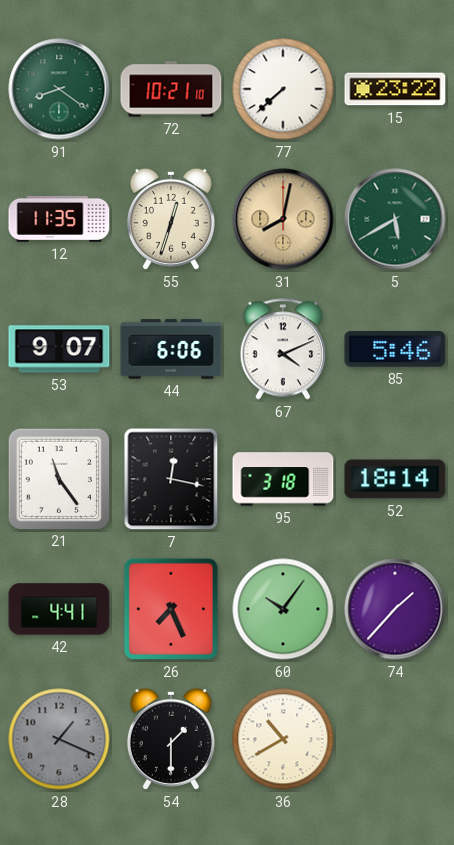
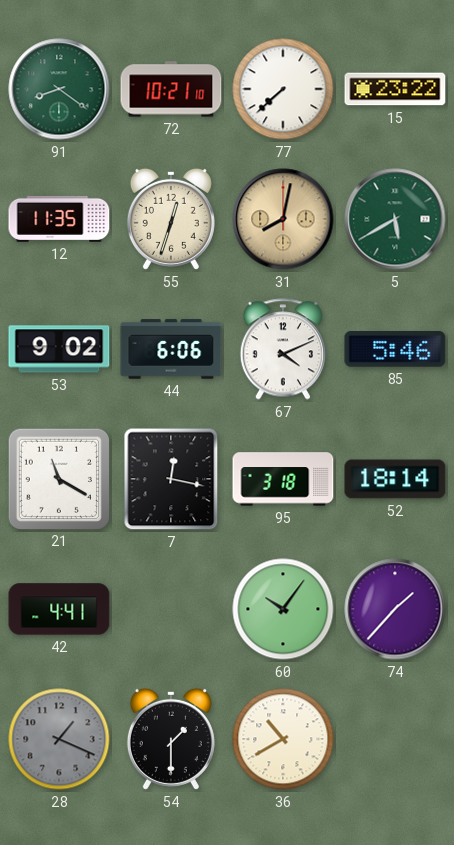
53: 9:07 -> 9:02
21: 11:24 -> 11:20
26: 7:26 -> none
